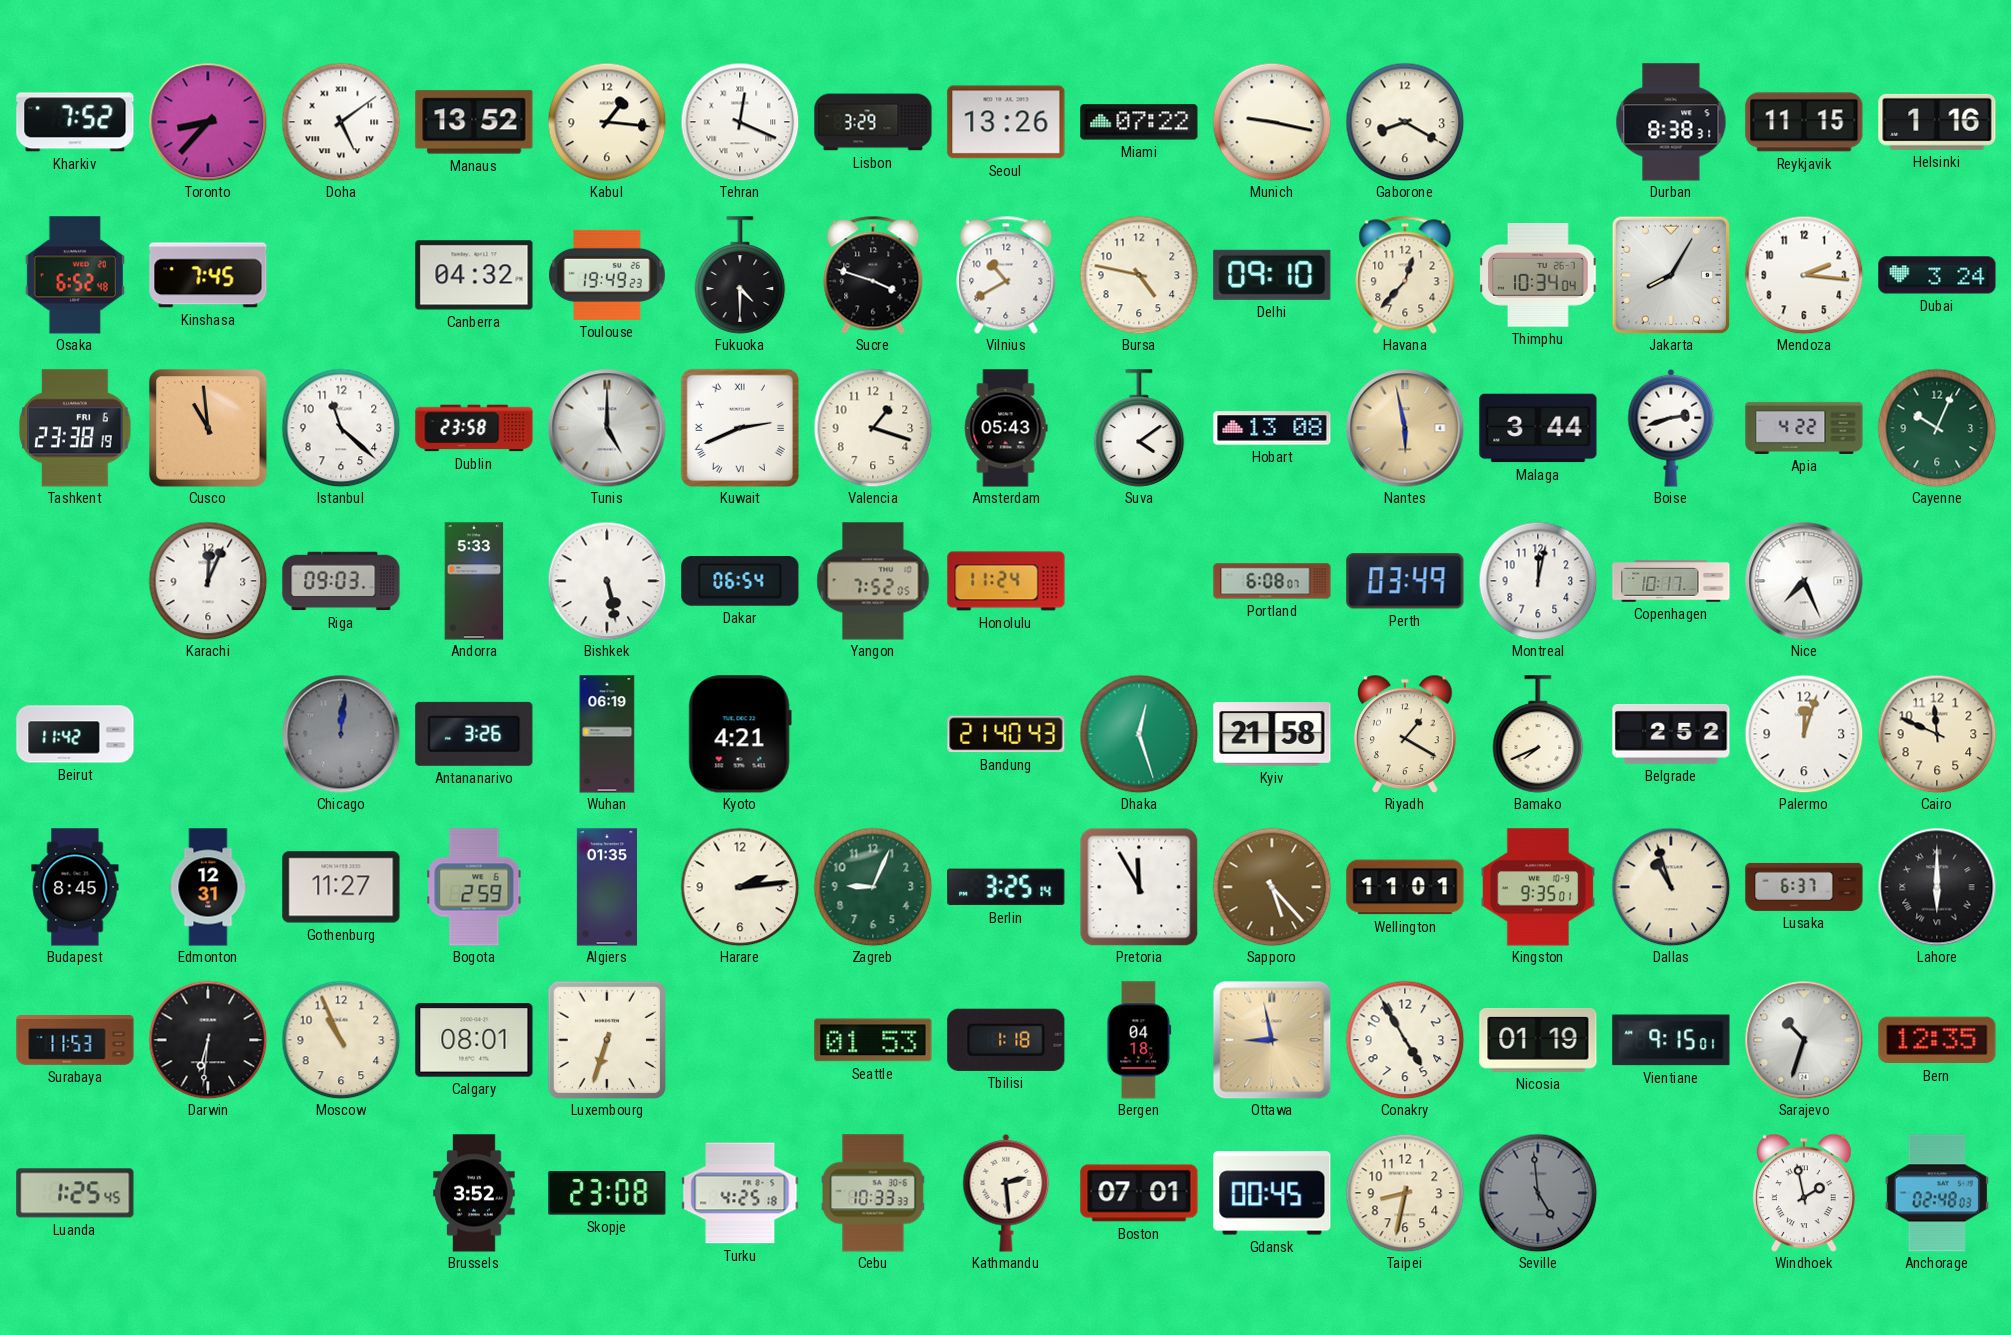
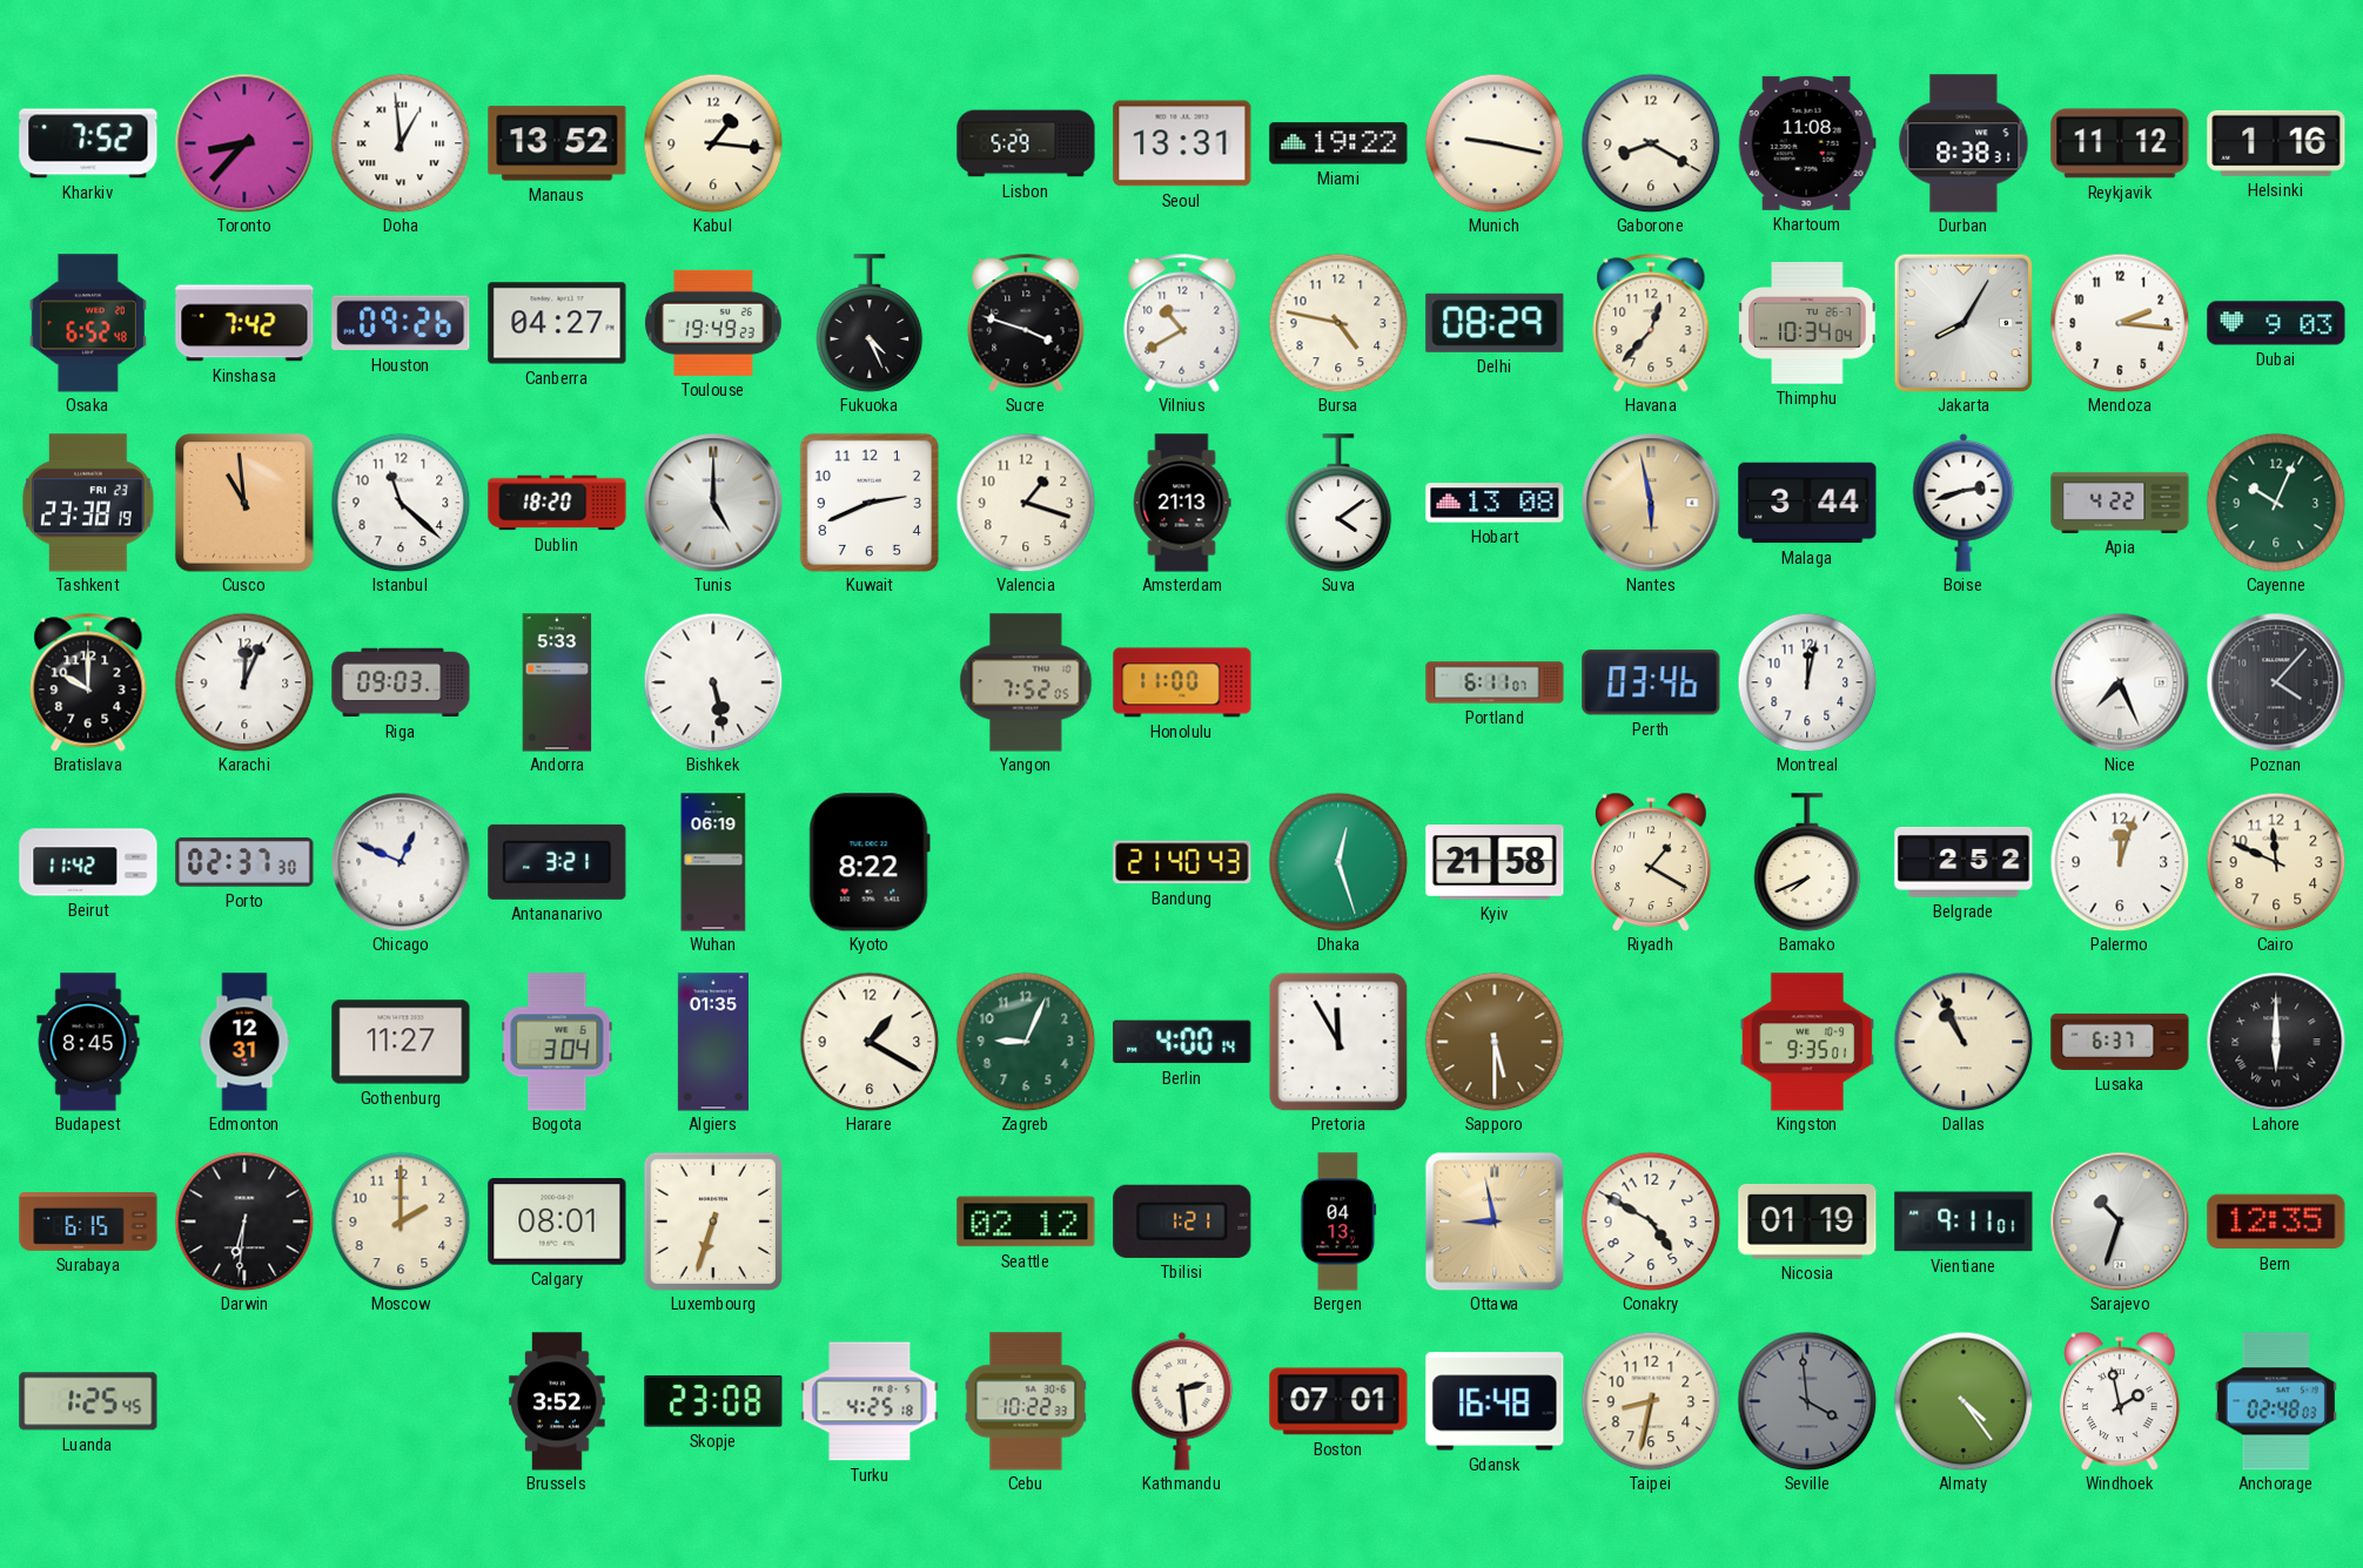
Doha: 5:09 -> 12:59
Tehran: 12:19 -> none
Lisbon: 3:29 -> 5:29
Seoul: 13:26 -> 13:31
Miami: 07:22 -> 19:22
Khartoum: none -> 11:08
Reykjavik: 11:15 -> 11:12
Kinshasa: 7:45 -> 7:42
Houston: none -> 09:26
Canberra: 04:32 -> 04:27
Fukuoka: 4:30 -> 4:26
Delhi: 09:10 -> 08:29
Dubai: 3:24 -> 9:03
Tashkent date: FRI 6 -> FRI 23
Dublin: 23:58 -> 18:20
Kuwait numerals: Roman -> Arabic
Amsterdam: 05:43 -> 21:13
Bratislava: none -> 10:00
Dakar: 06:54 -> none
Honolulu: 11:24 -> 11:00
Portland: 6:08 -> 6:11
Perth: 03:49 -> 03:46
Copenhagen: 10:17 -> none
Poznan: none -> 4:07
Porto: none -> 02:37
Chicago: 12:01 -> 12:49
Chicago dial: grey -> white
Antananarivo: 3:26 -> 3:21
Kyoto: 4:21 -> 8:22
Bogota: 2:59 -> 3:04
Harare: 2:14 -> 1:20
Berlin: 3:25 -> 4:00
Sapporo: 5:23 -> 5:30
Wellington: 11:01 -> none
Dallas: 10:57 -> 10:56
Surabaya: 11:53 -> 6:15
Moscow: 10:56 -> 2:00
Seattle: 01:53 -> 02:12
Tbilisi: 1:18 -> 1:21
Bergen: 04:18 -> 04:13
Conakry: 4:55 -> 4:50
Vientiane: 9:15 -> 9:11
Cebu: 10:33 -> 10:22
Gdansk: 00:45 -> 16:48
Seville: 4:59 -> 3:59
Almaty: none -> 4:24
